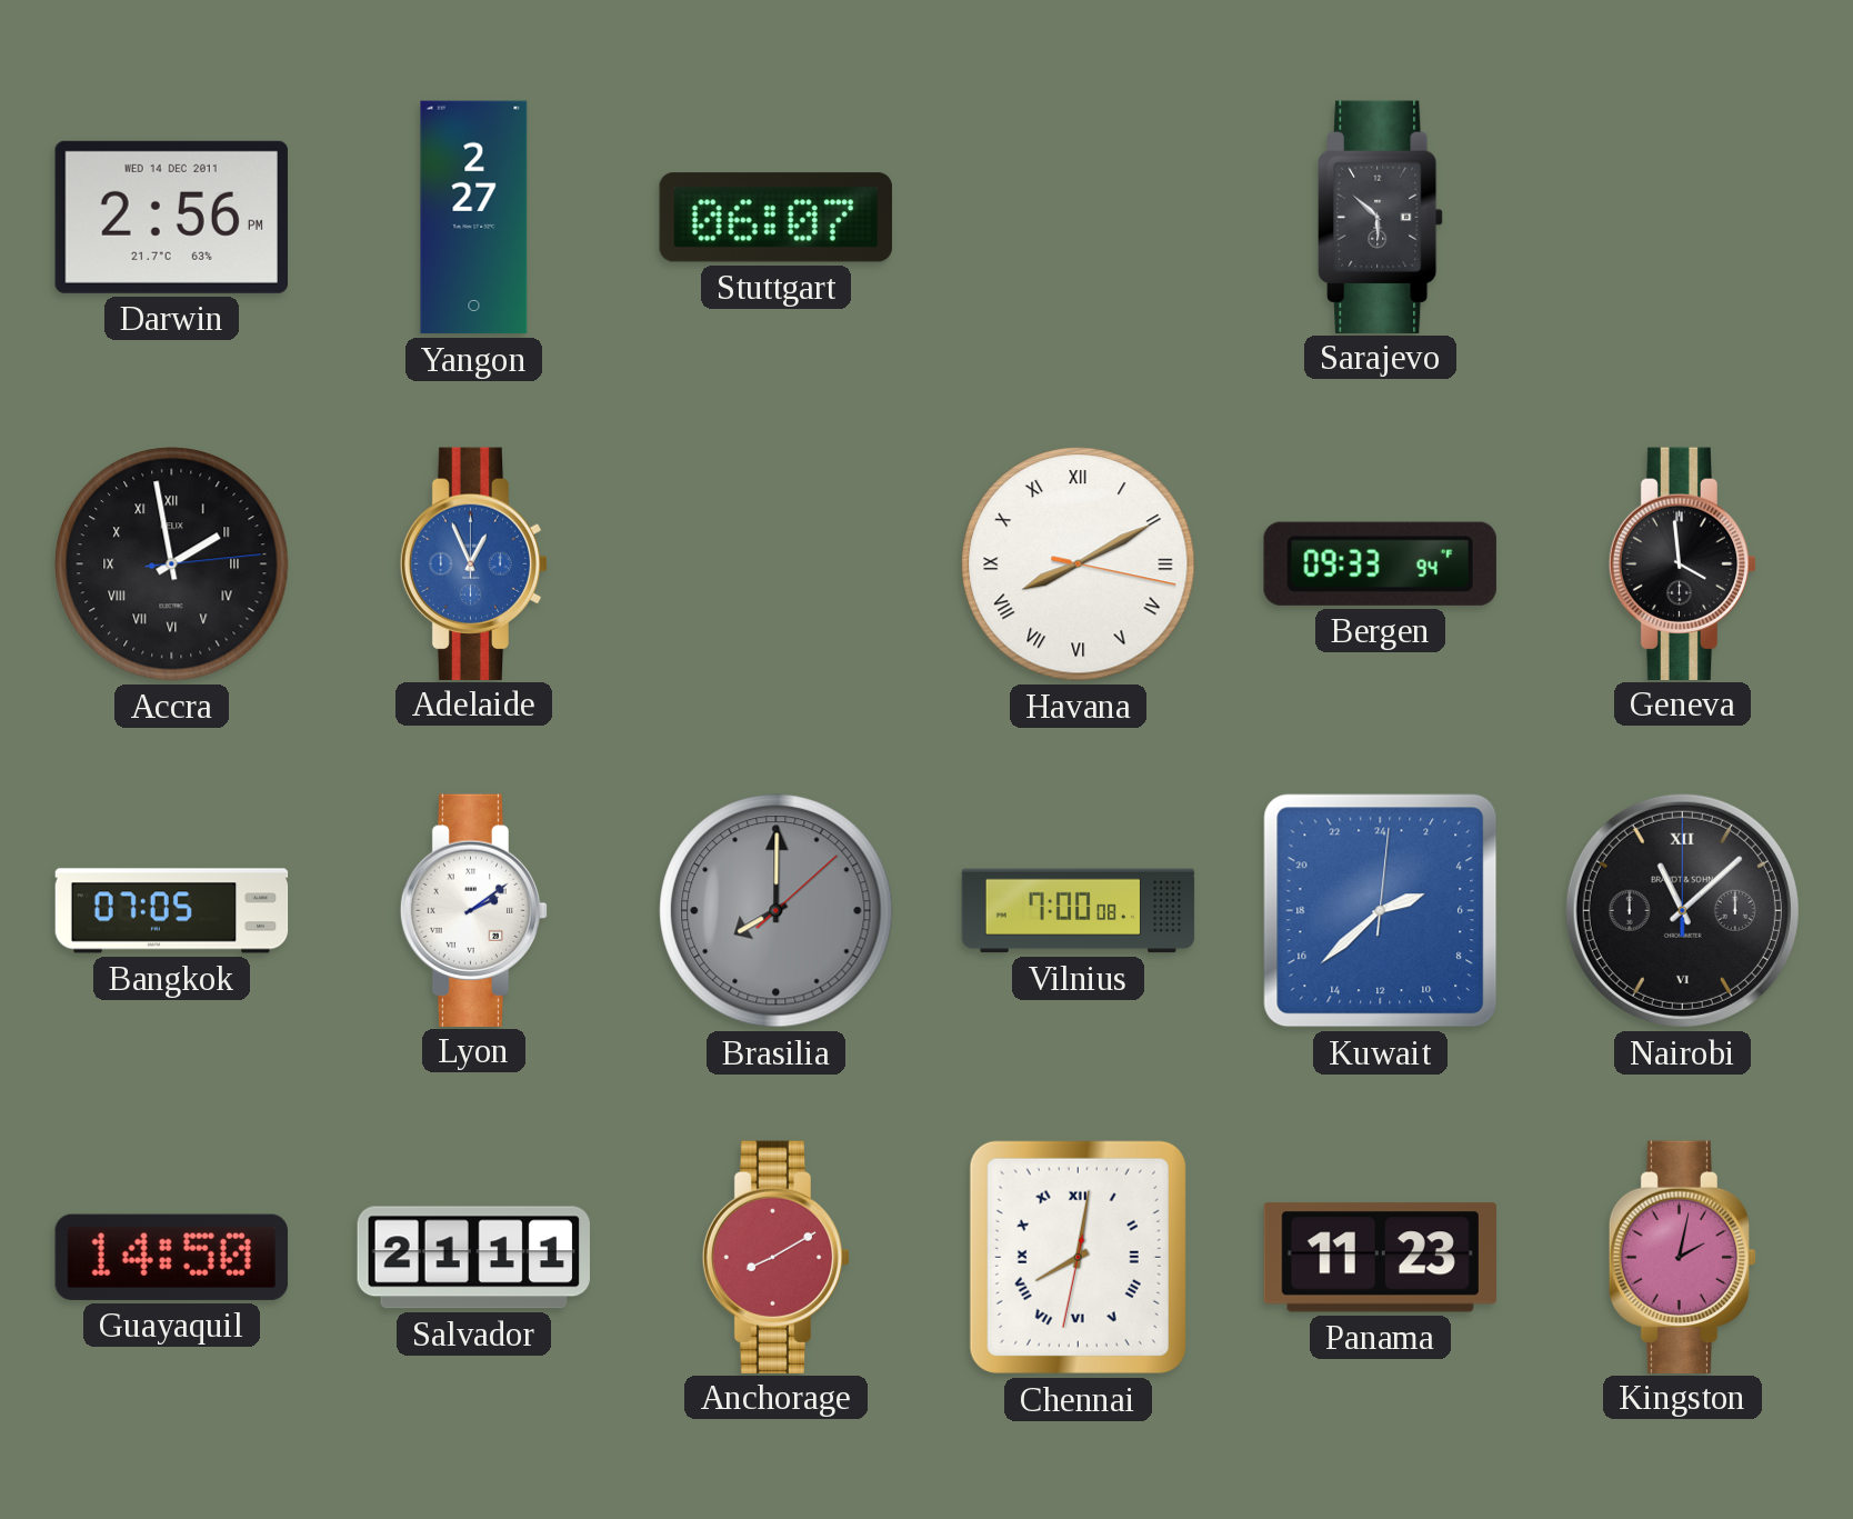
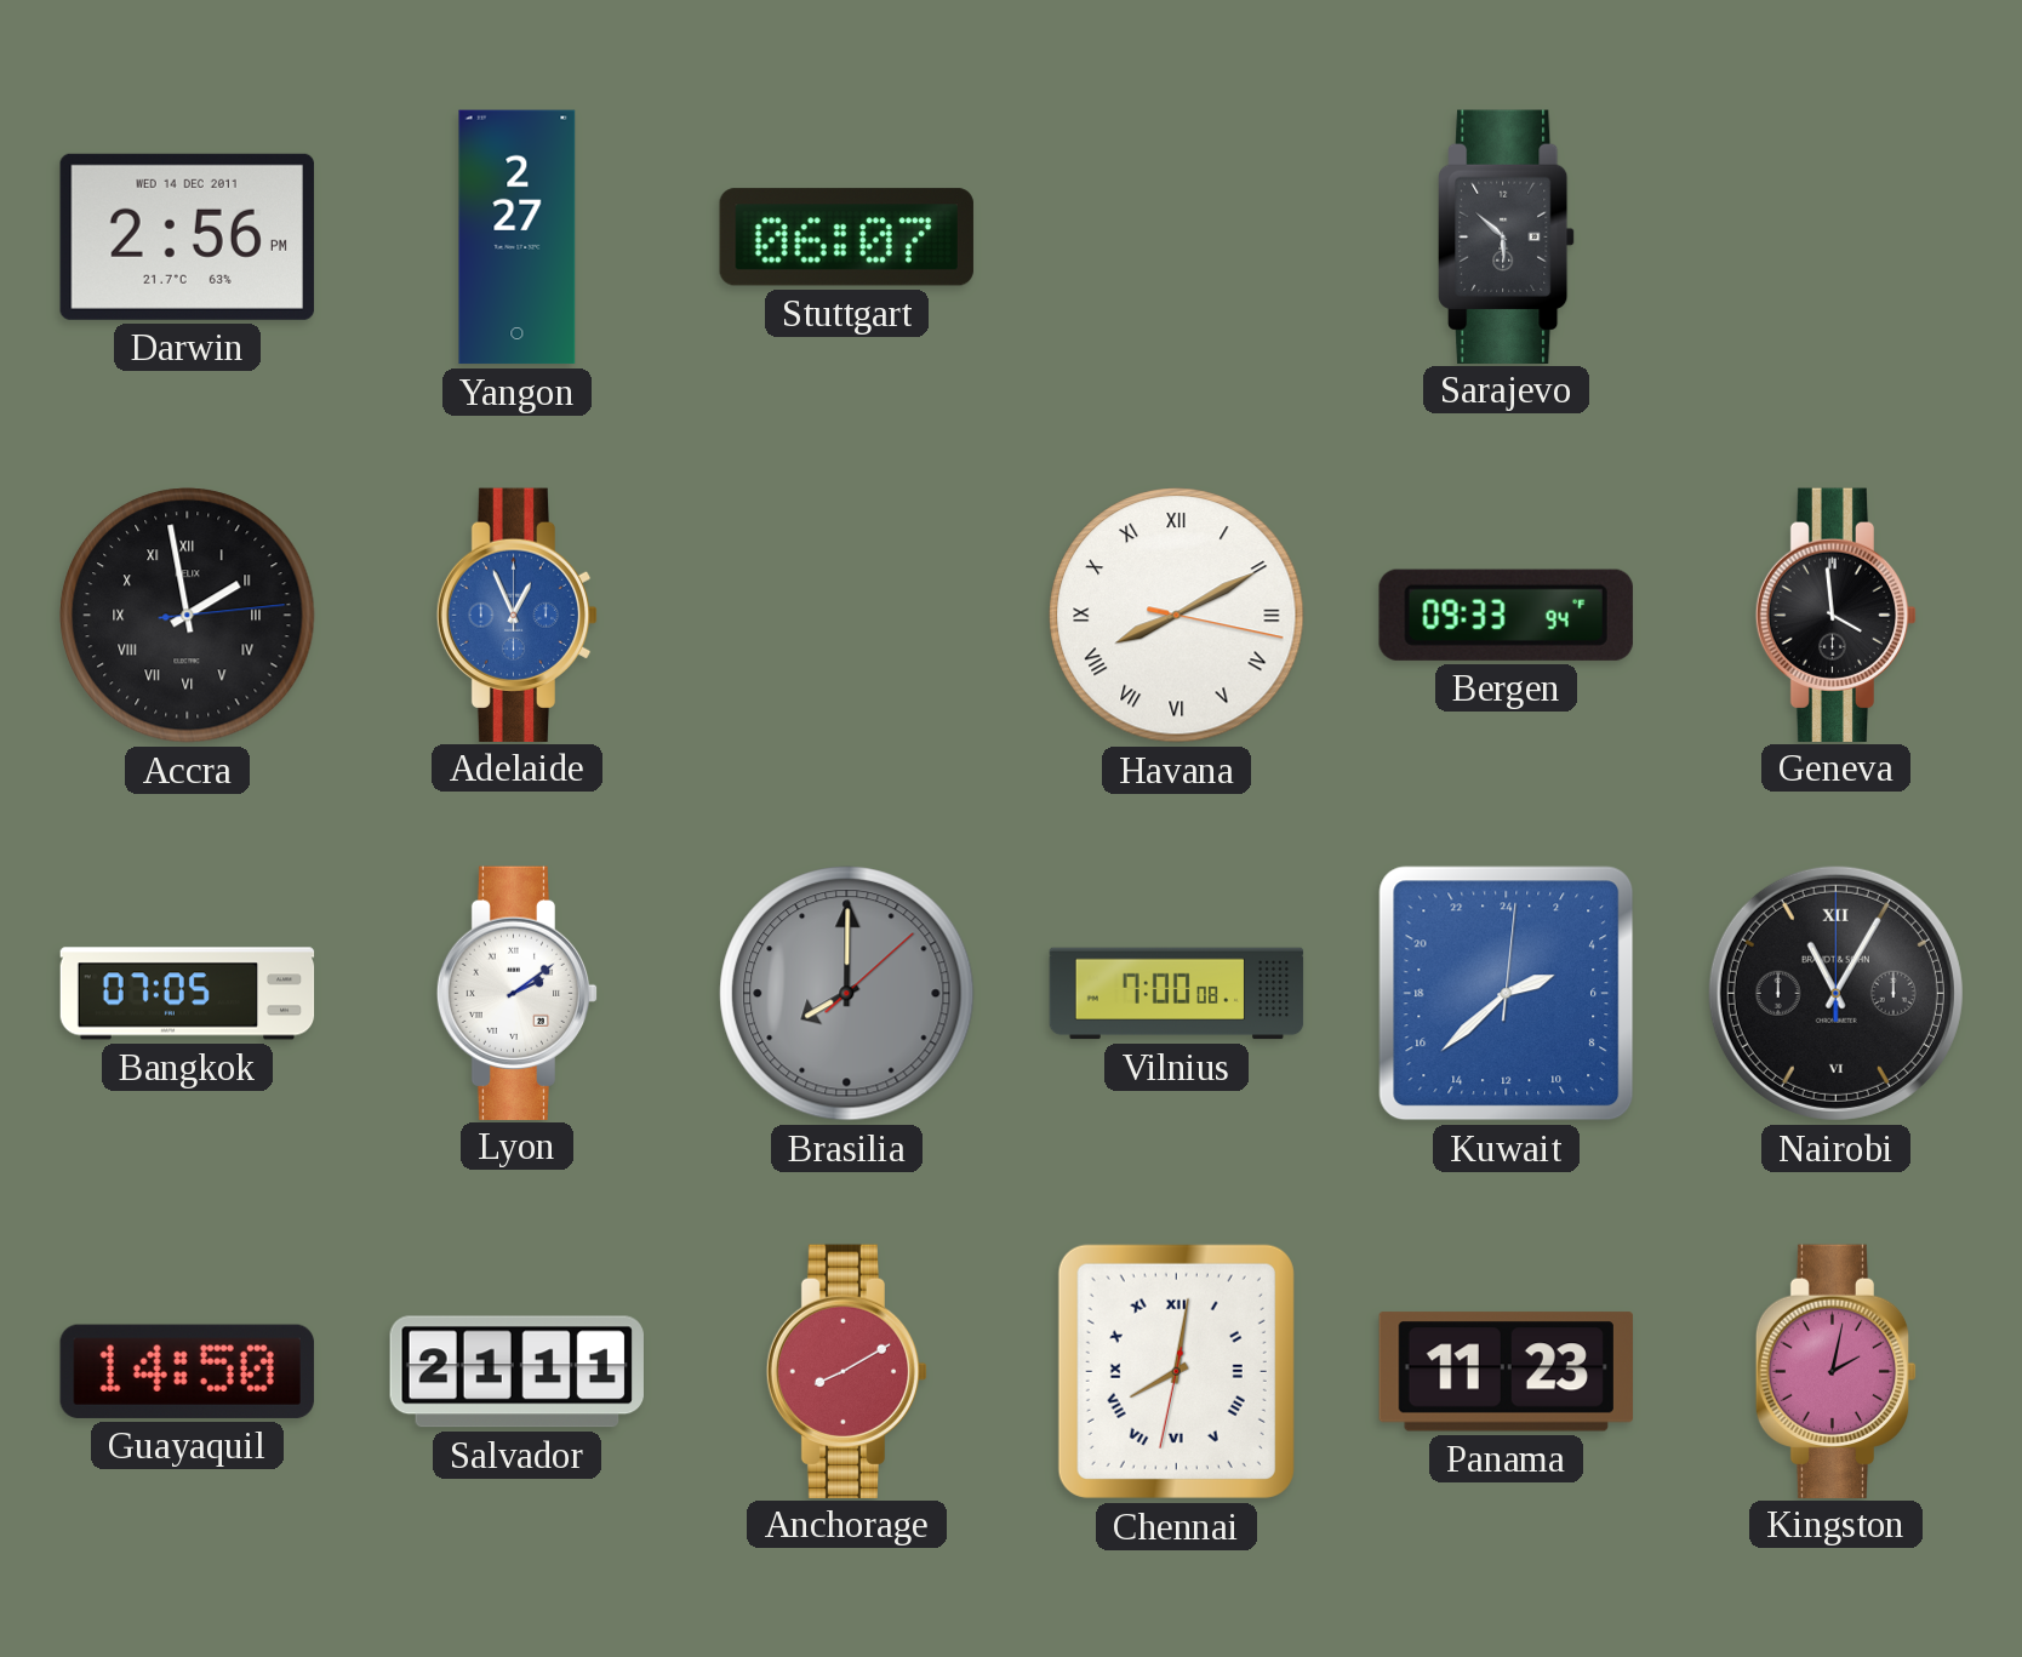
Nairobi: 11:08 -> 11:05
